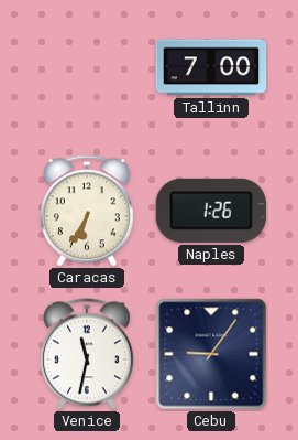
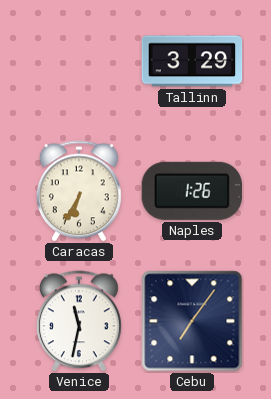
Tallinn: 7:00 -> 3:29
Cebu: 9:06 -> 7:06
